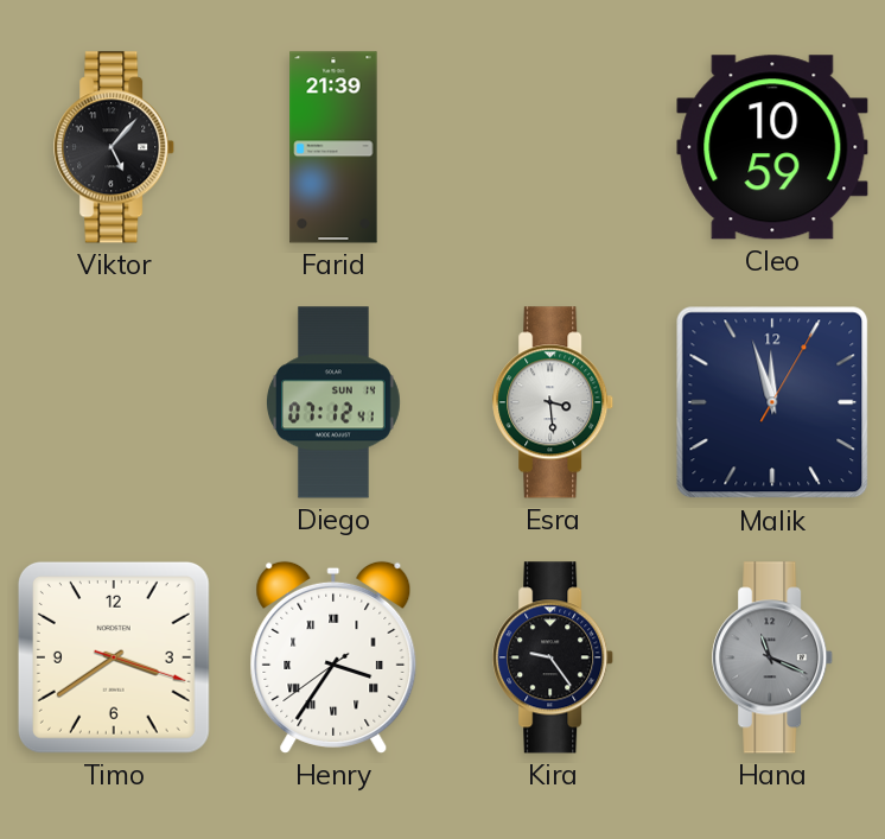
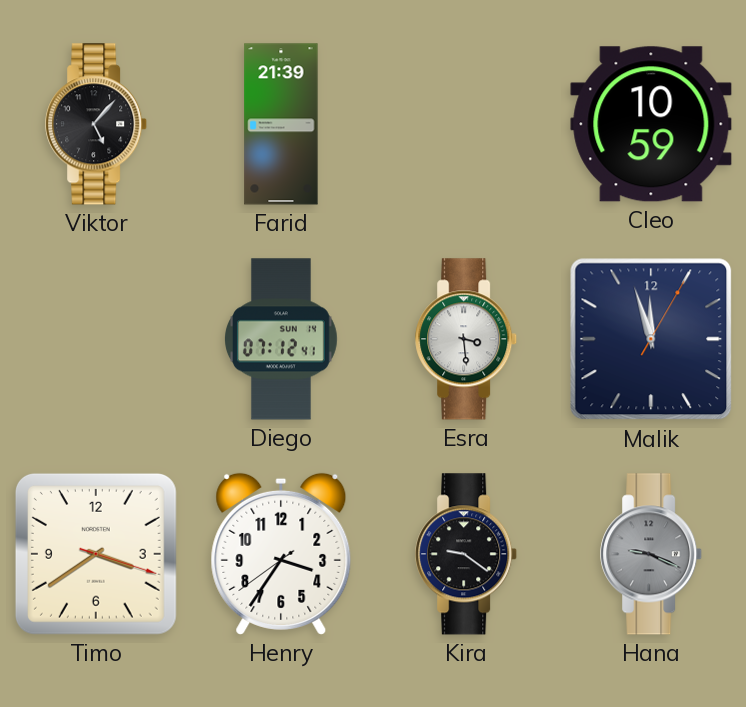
Henry numerals: Roman -> Arabic
Kira: 9:24 -> 9:21
Hana: 11:19 -> 9:19
